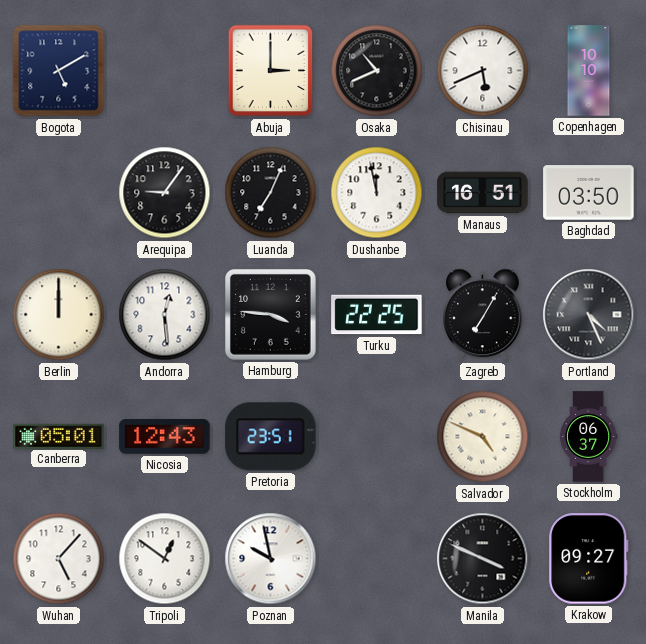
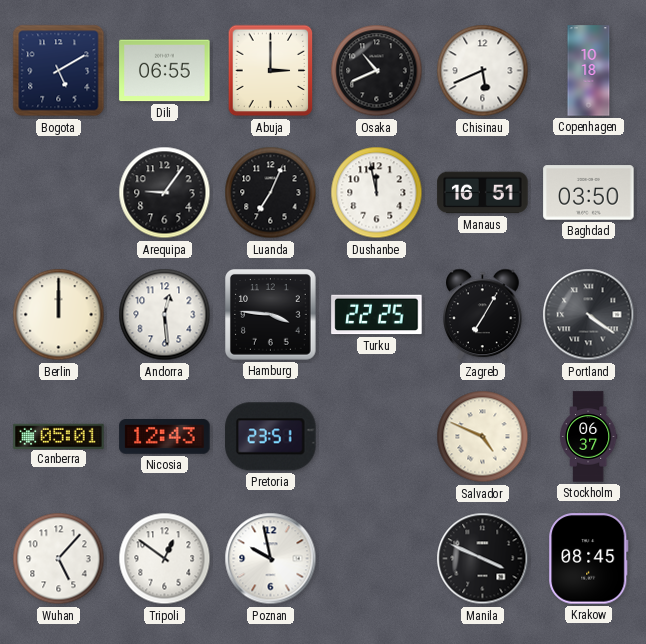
Dili: none -> 06:55
Copenhagen: 10:10 -> 10:18
Portland: 4:26 -> 4:21
Krakow: 09:27 -> 08:45
